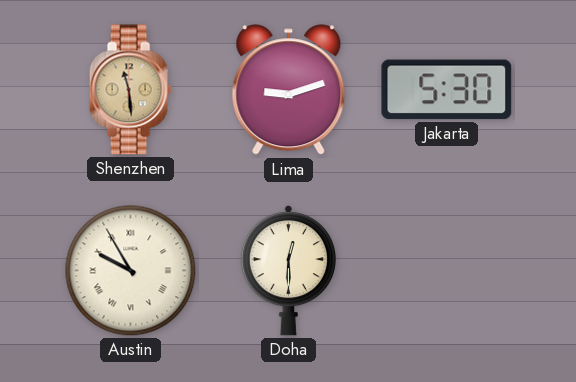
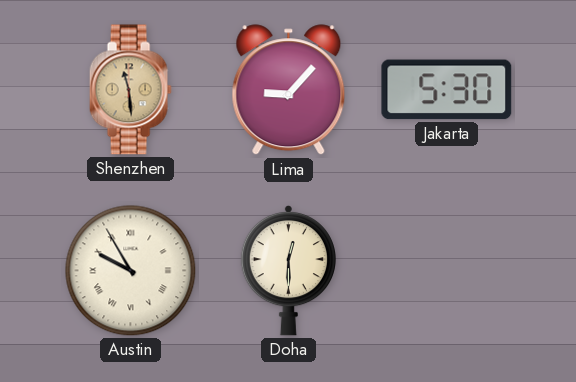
Lima: 9:12 -> 9:07
